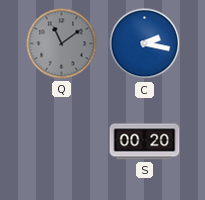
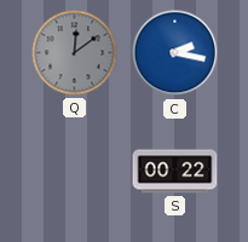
Q: 11:09 -> 12:09
S: 00:20 -> 00:22
